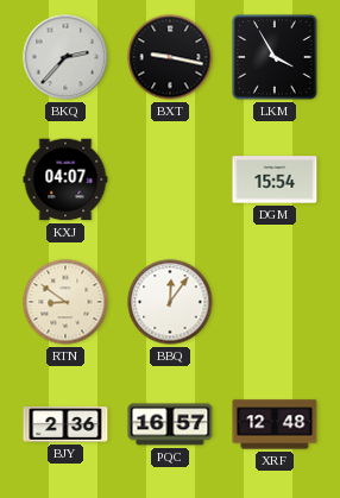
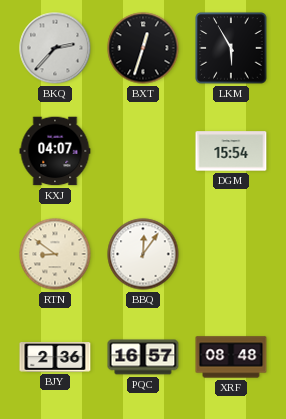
BXT: 9:17 -> 12:33
LKM: 3:55 -> 5:55
XRF: 12:48 -> 08:48
